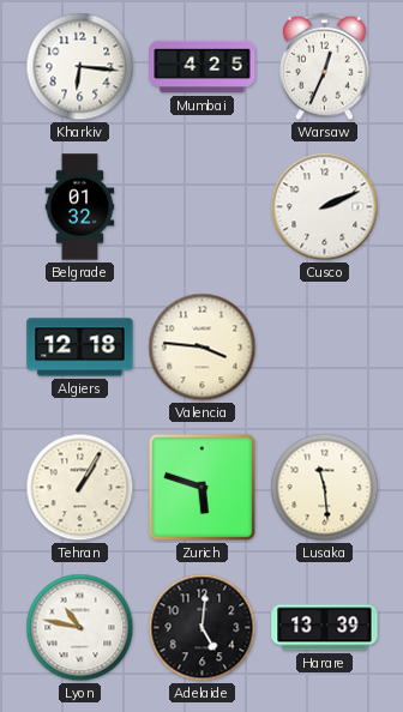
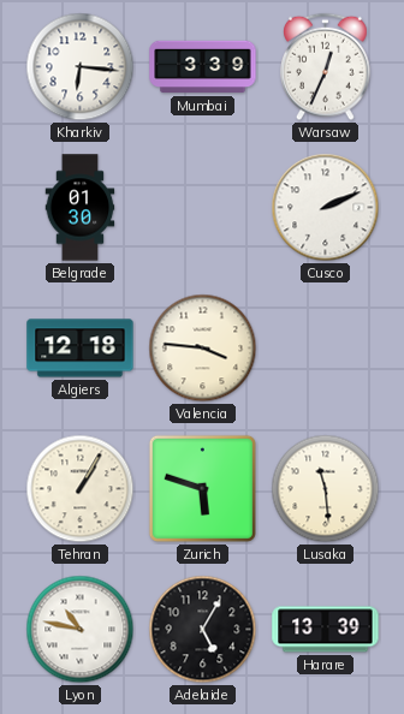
Mumbai: 4:25 -> 3:39
Belgrade: 01:32 -> 01:30
Adelaide: 5:01 -> 5:05
